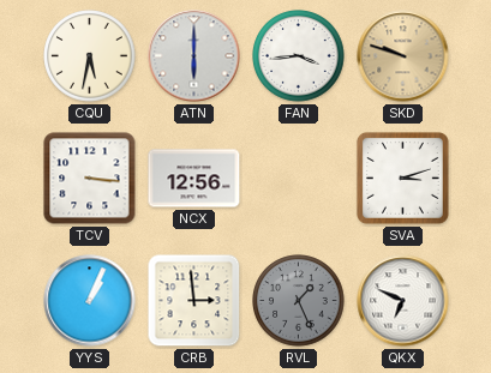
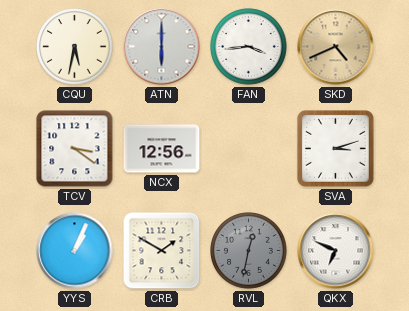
SKD: 9:48 -> 4:41
TCV: 3:16 -> 3:21
CRB: 2:59 -> 1:50
RVL: 1:26 -> 12:32
